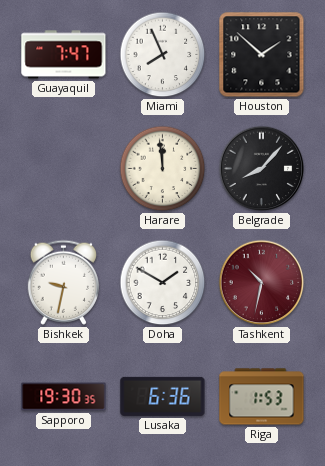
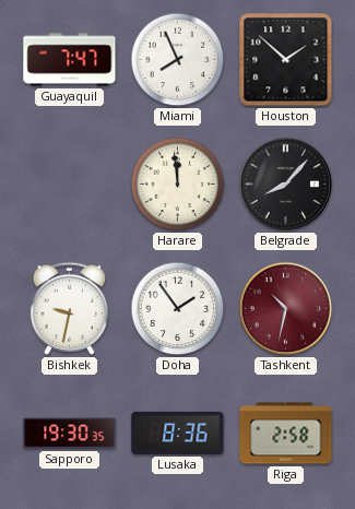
Doha: 1:50 -> 1:54
Lusaka: 6:36 -> 8:36
Riga: 1:53 -> 2:58
